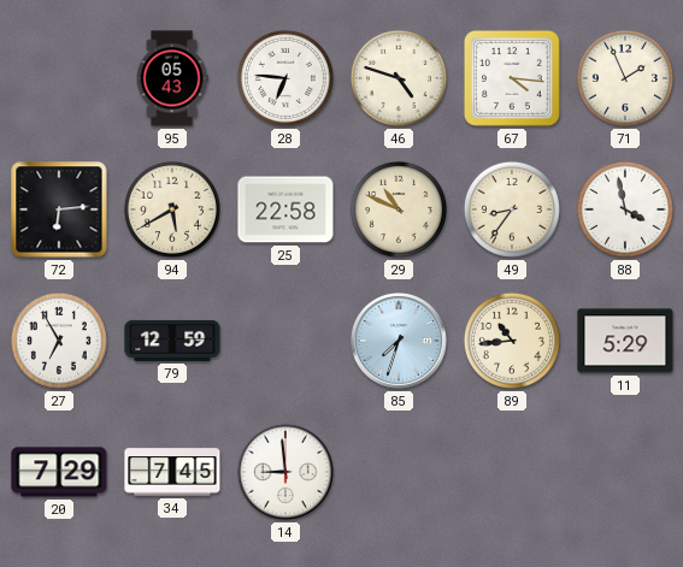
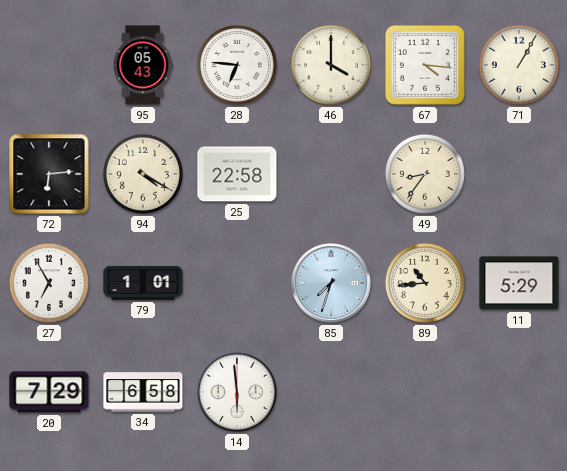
46: 4:48 -> 4:00
71: 1:56 -> 1:05
94: 5:40 -> 4:20
29: 10:49 -> none
88: 3:58 -> none
79: 12:59 -> 1:01
34: 7:45 -> 6:58
14: 8:59 -> 5:59
